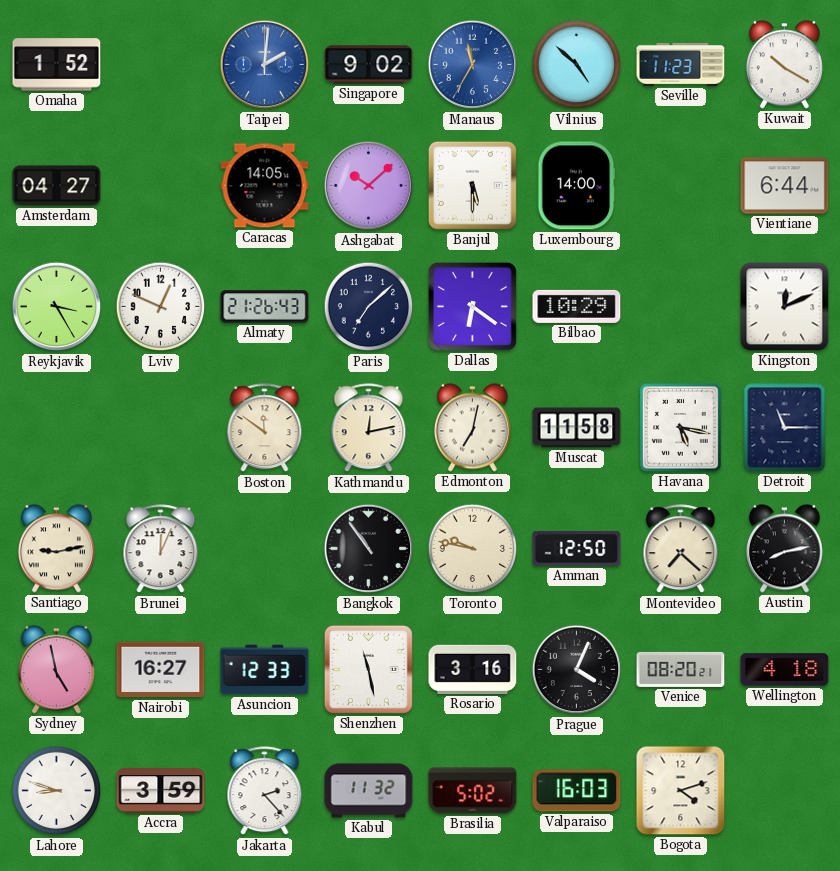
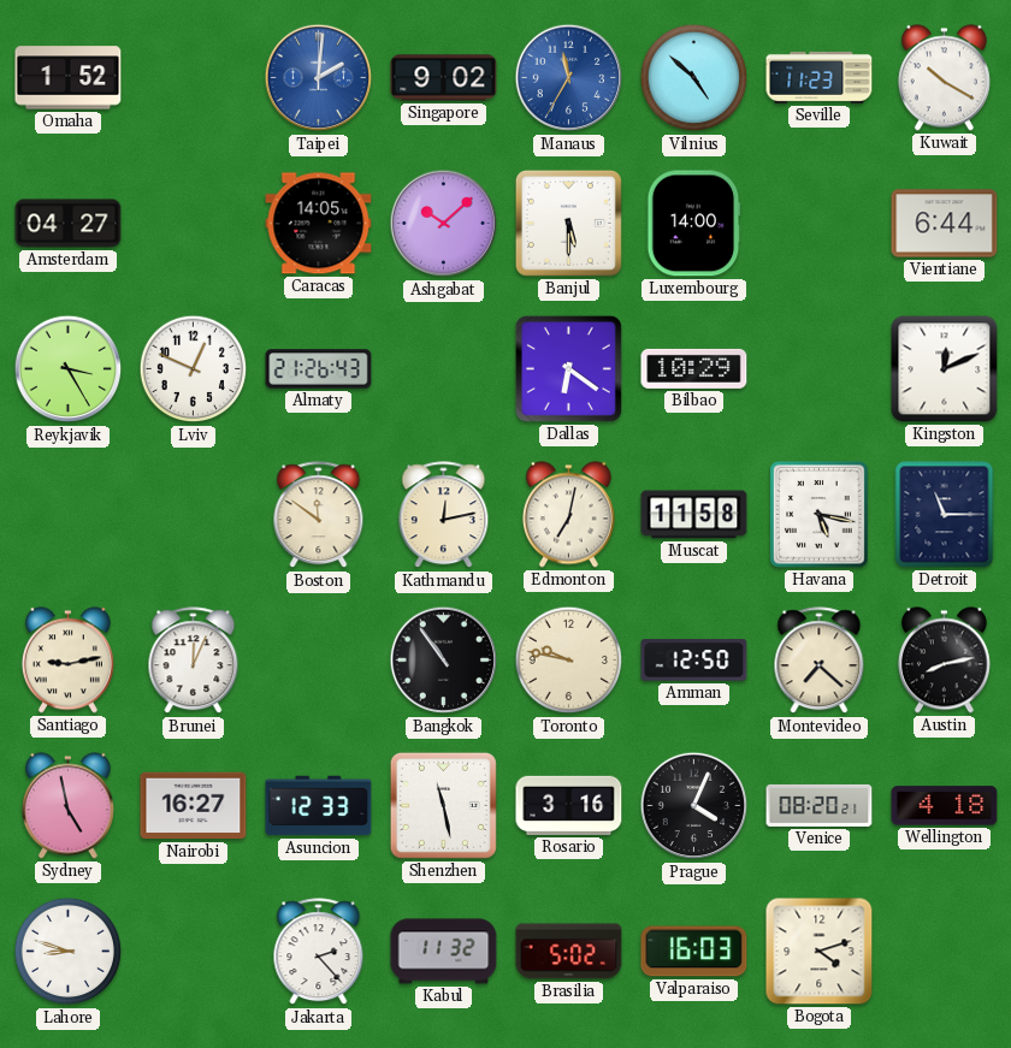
Paris: 7:08 -> none
Accra: 3:59 -> none
